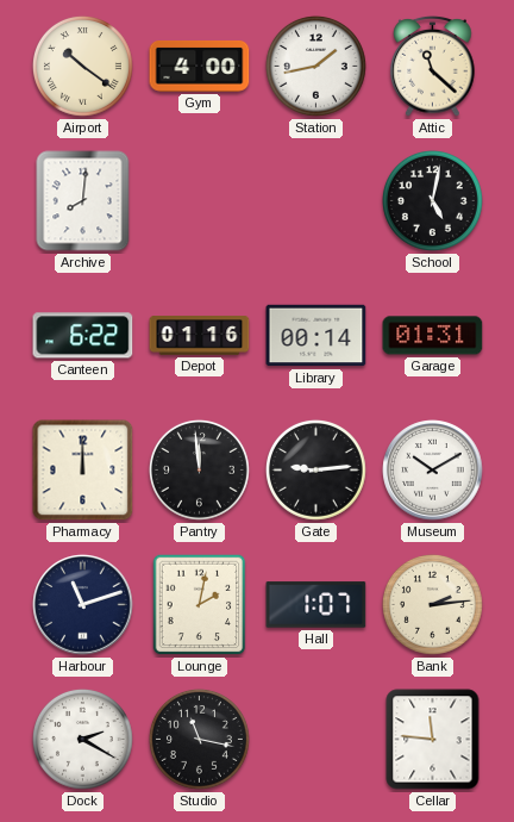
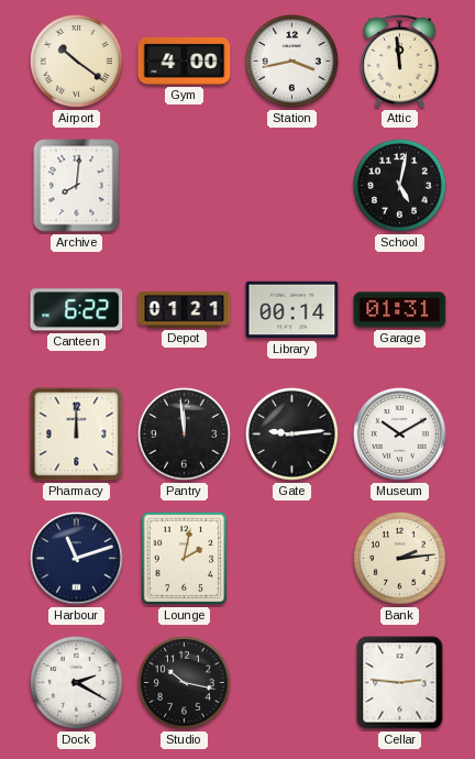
Station: 1:43 -> 3:43
Attic: 11:22 -> 11:59
Depot: 01:16 -> 01:21
Hall: 1:07 -> none
Studio: 11:17 -> 10:17
Cellar: 11:46 -> 2:46
